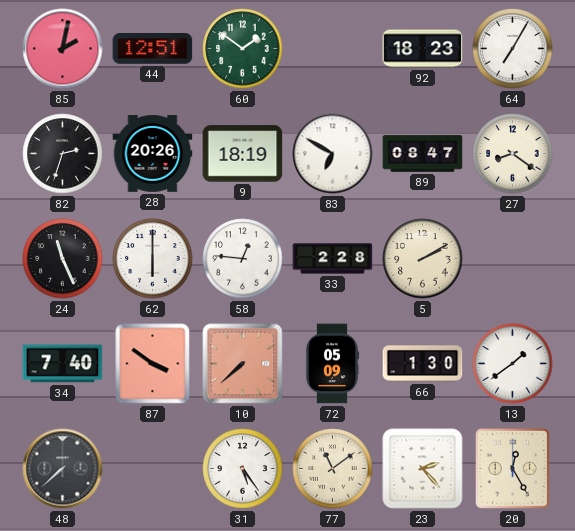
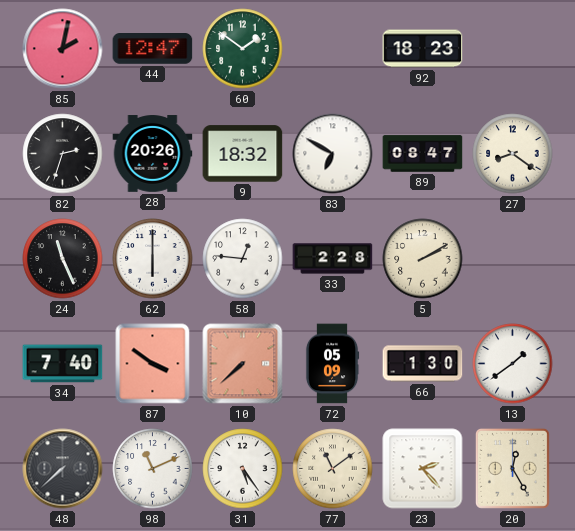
44: 12:51 -> 12:47
64: 7:05 -> none
9: 18:19 -> 18:32
98: none -> 11:11
